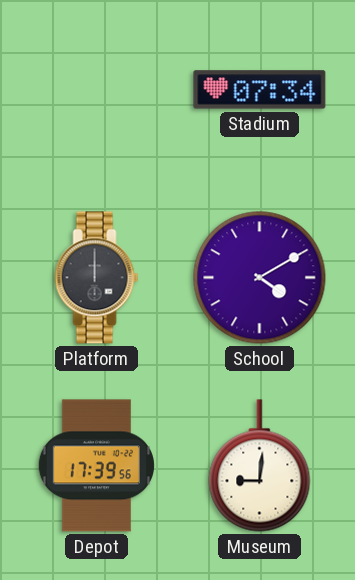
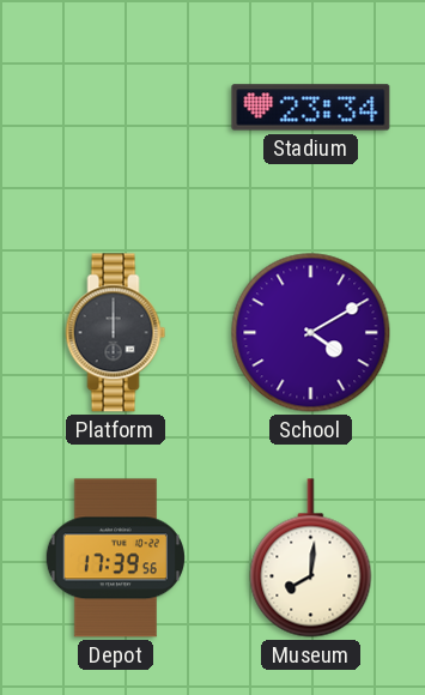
Stadium: 07:34 -> 23:34
Museum: 9:01 -> 8:01
